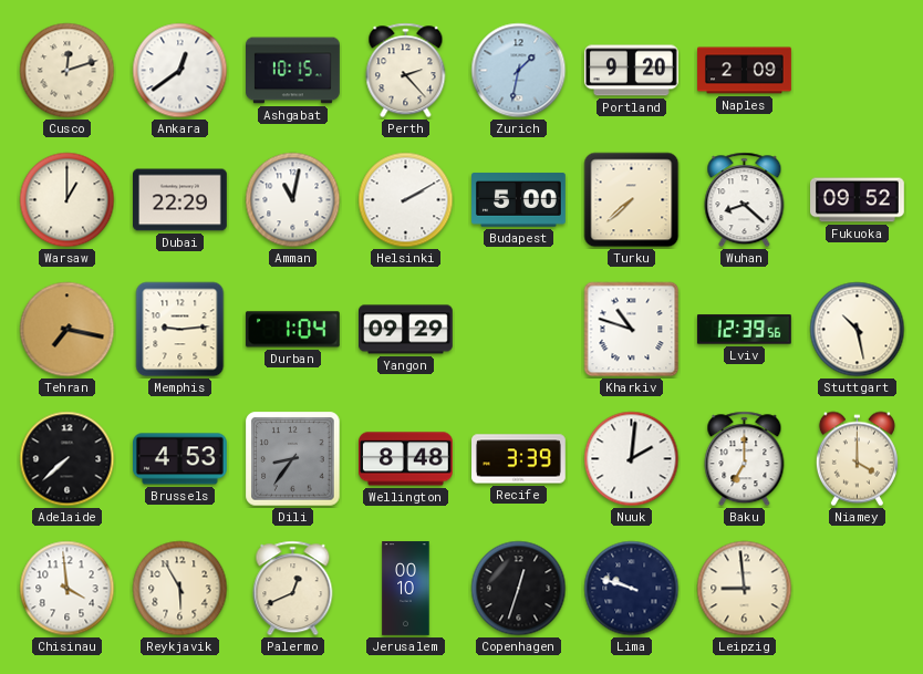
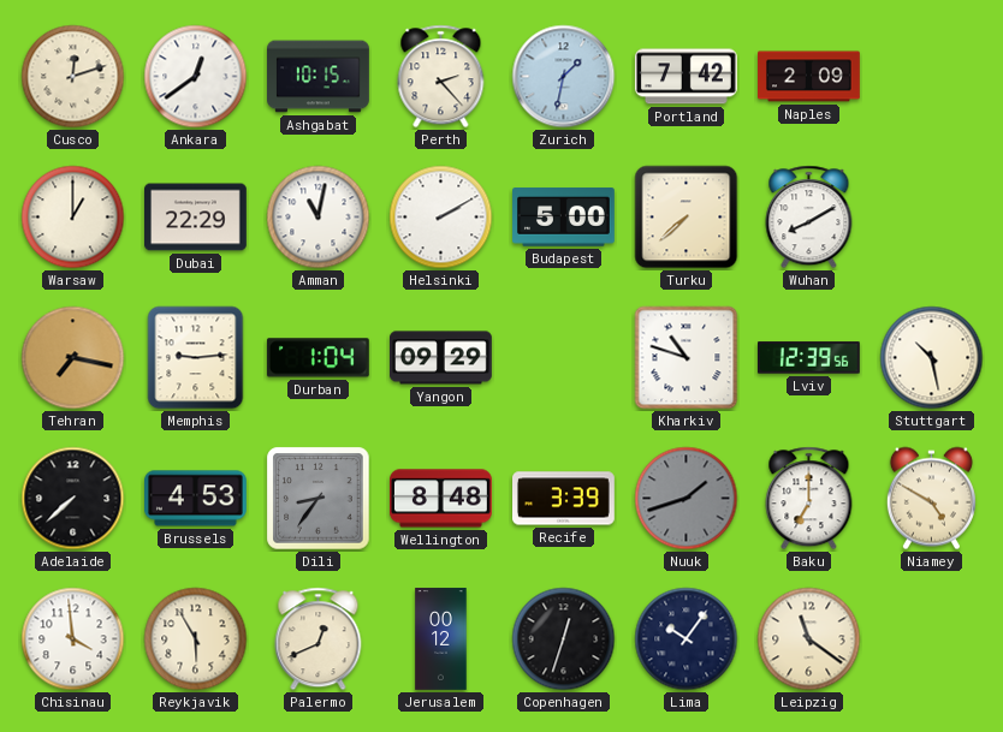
Portland: 9:20 -> 7:42
Wuhan: 8:22 -> 8:10
Fukuoka: 09:52 -> none
Nuuk: 2:01 -> 1:42
Nuuk dial: white -> grey
Niamey: 4:00 -> 4:50
Jerusalem: 00:10 -> 00:12
Lima: 9:48 -> 10:06
Leipzig: 8:59 -> 11:21
